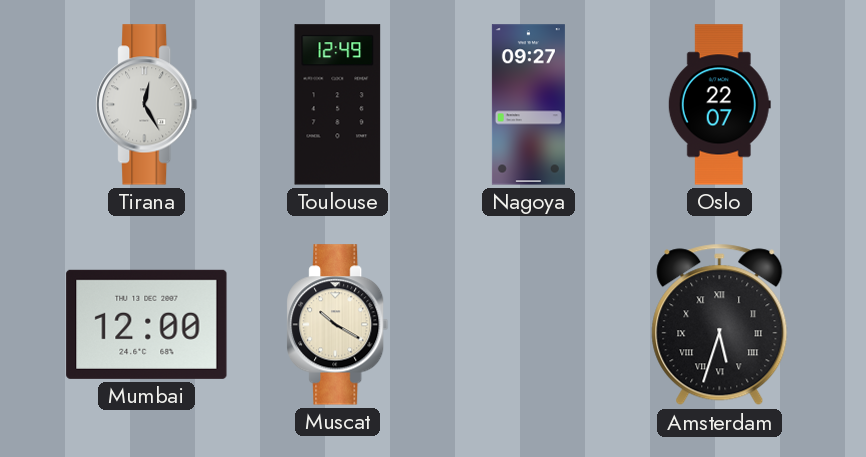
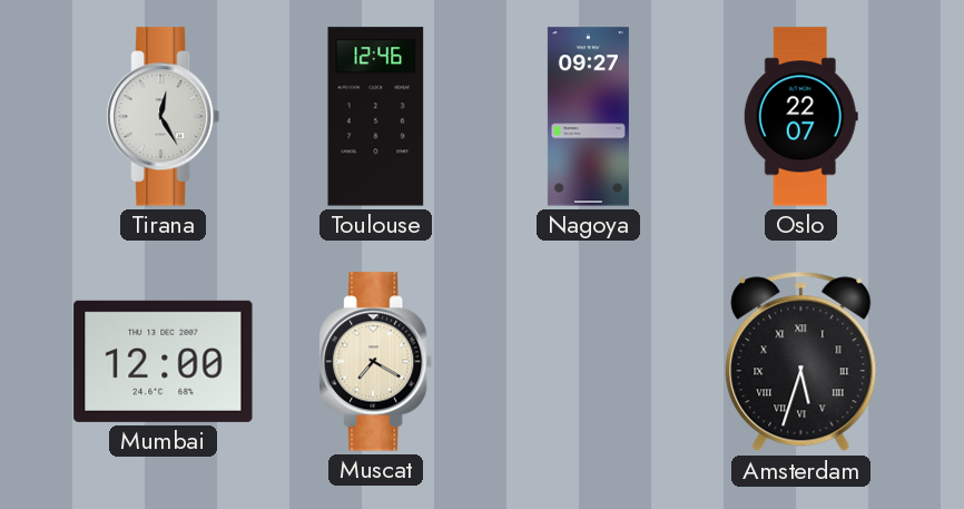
Toulouse: 12:49 -> 12:46
Muscat: 10:20 -> 7:20
